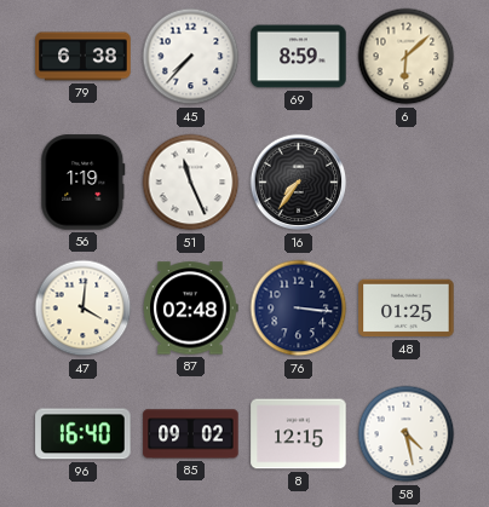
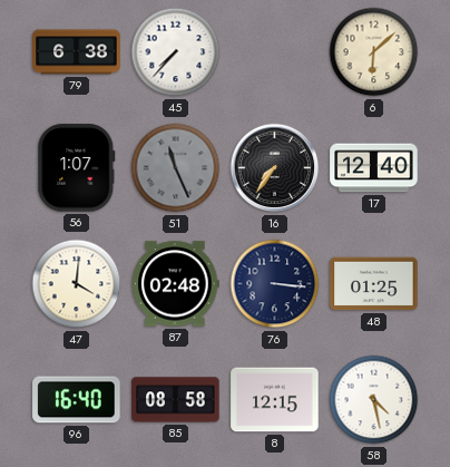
69: 8:59 -> none
56: 1:19 -> 1:07
51 dial: white -> grey
17: none -> 12:40
85: 09:02 -> 08:58
